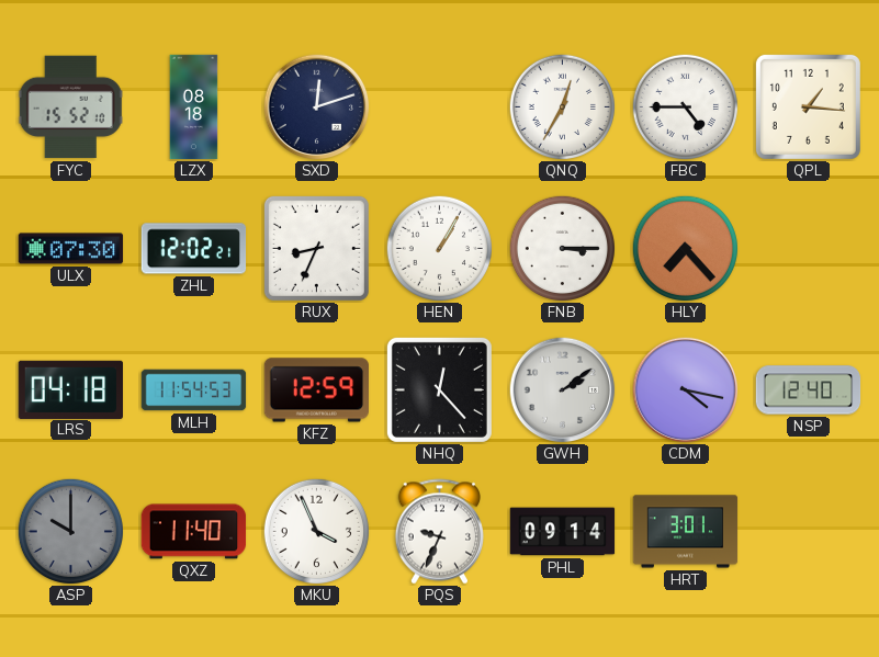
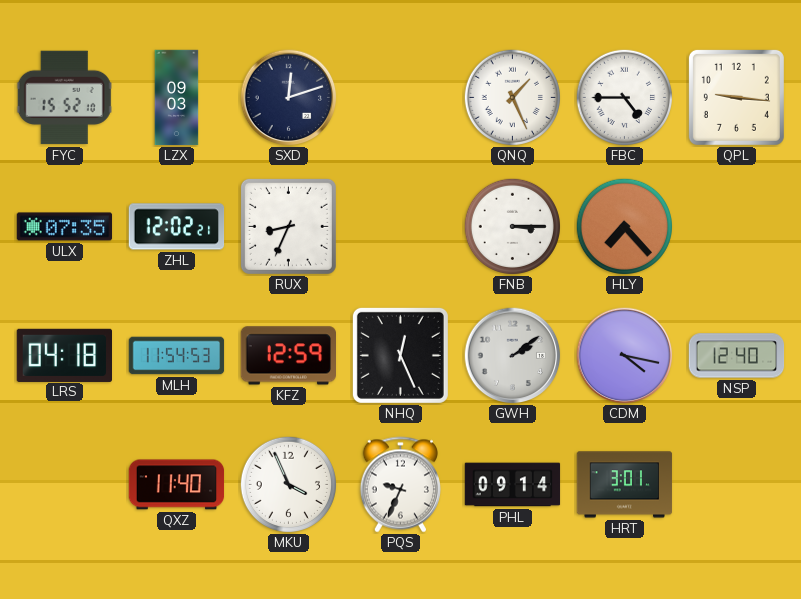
LZX: 08:18 -> 09:03
QNQ: 12:35 -> 1:26
QPL: 1:16 -> 9:16
ULX: 07:30 -> 07:35
HEN: 1:05 -> none
NHQ: 12:23 -> 12:26
ASP: 10:00 -> none
